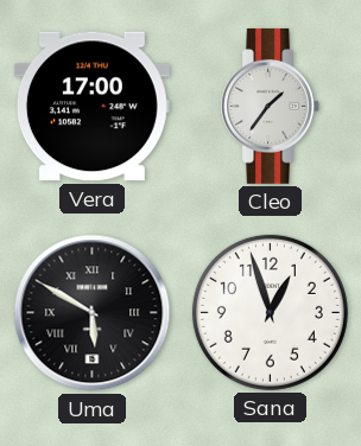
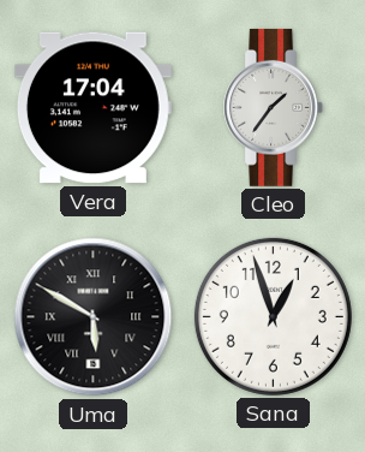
Vera: 17:00 -> 17:04
